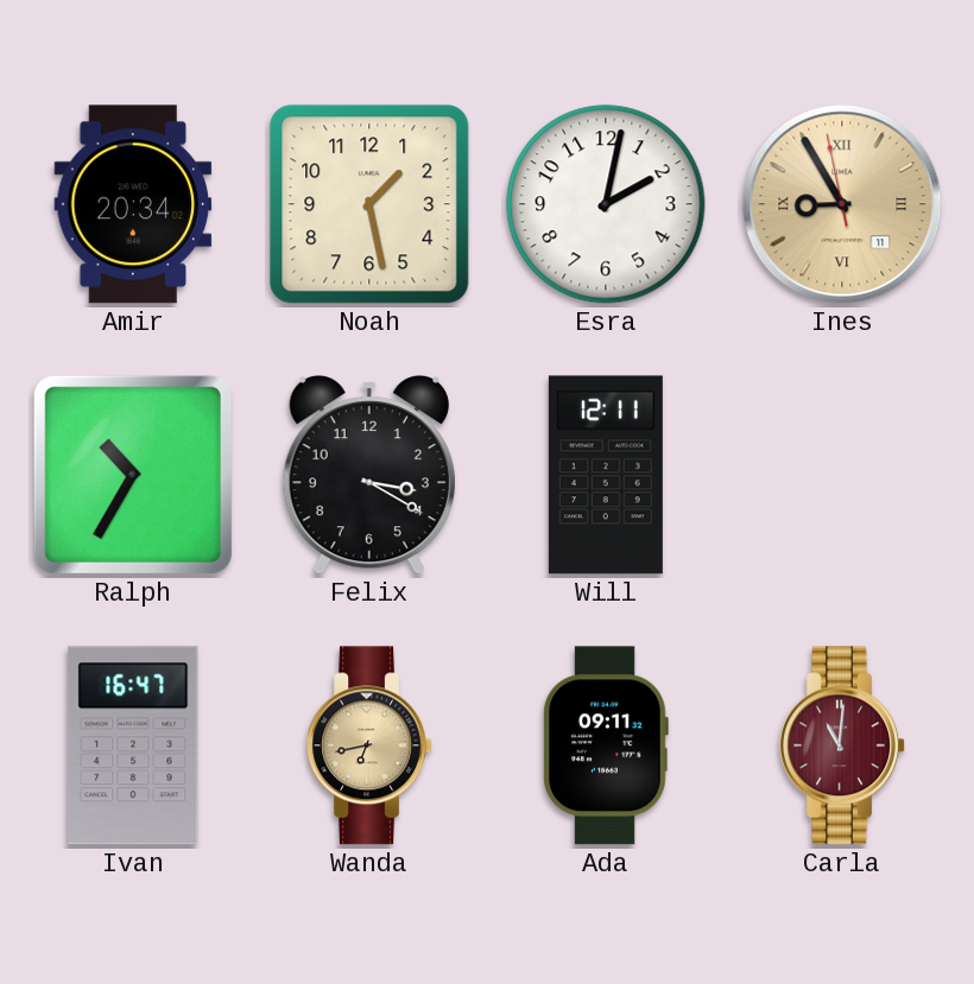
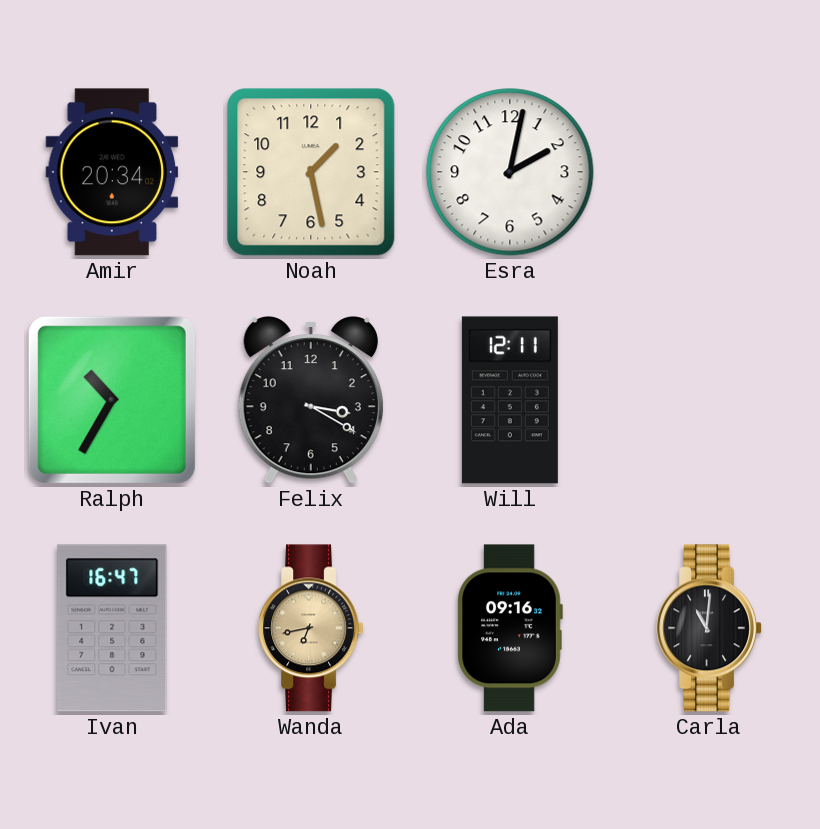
Ines: 8:54 -> none
Ada: 09:11 -> 09:16
Carla dial: burgundy -> black
